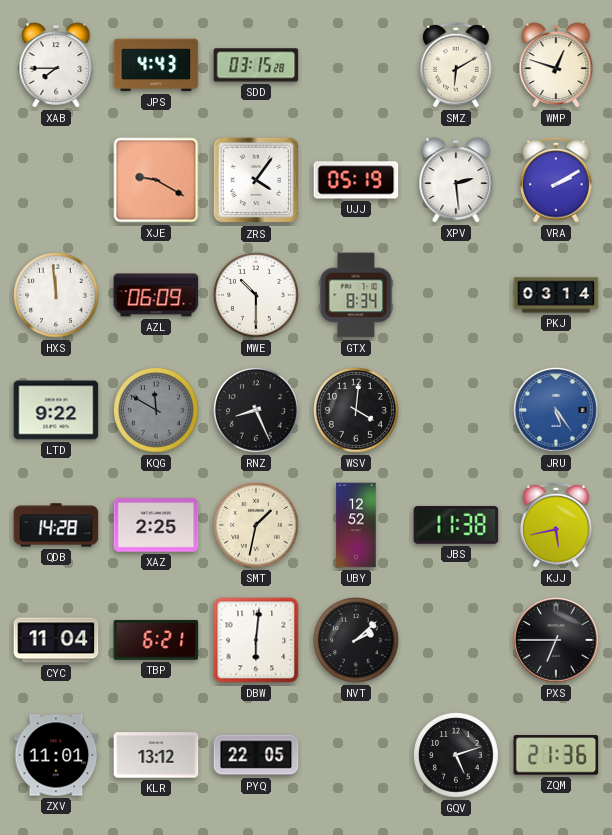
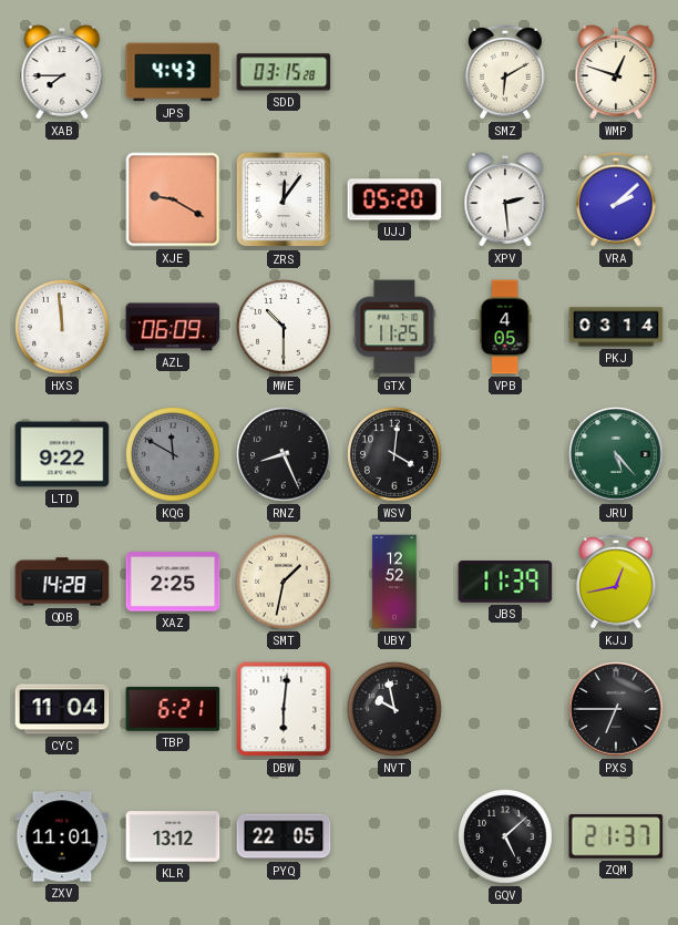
ZRS: 4:06 -> 12:06
UJJ: 05:19 -> 05:20
VRA: 2:10 -> 2:08
GTX: 8:34 -> 11:25
VPB: none -> 4:05
JRU: 5:24 -> 5:23
JRU dial: blue -> green
JBS: 11:38 -> 11:39
KJJ: 5:43 -> 12:43
NVT: 2:08 -> 9:58
GQV: 5:12 -> 5:08
ZQM: 21:36 -> 21:37
